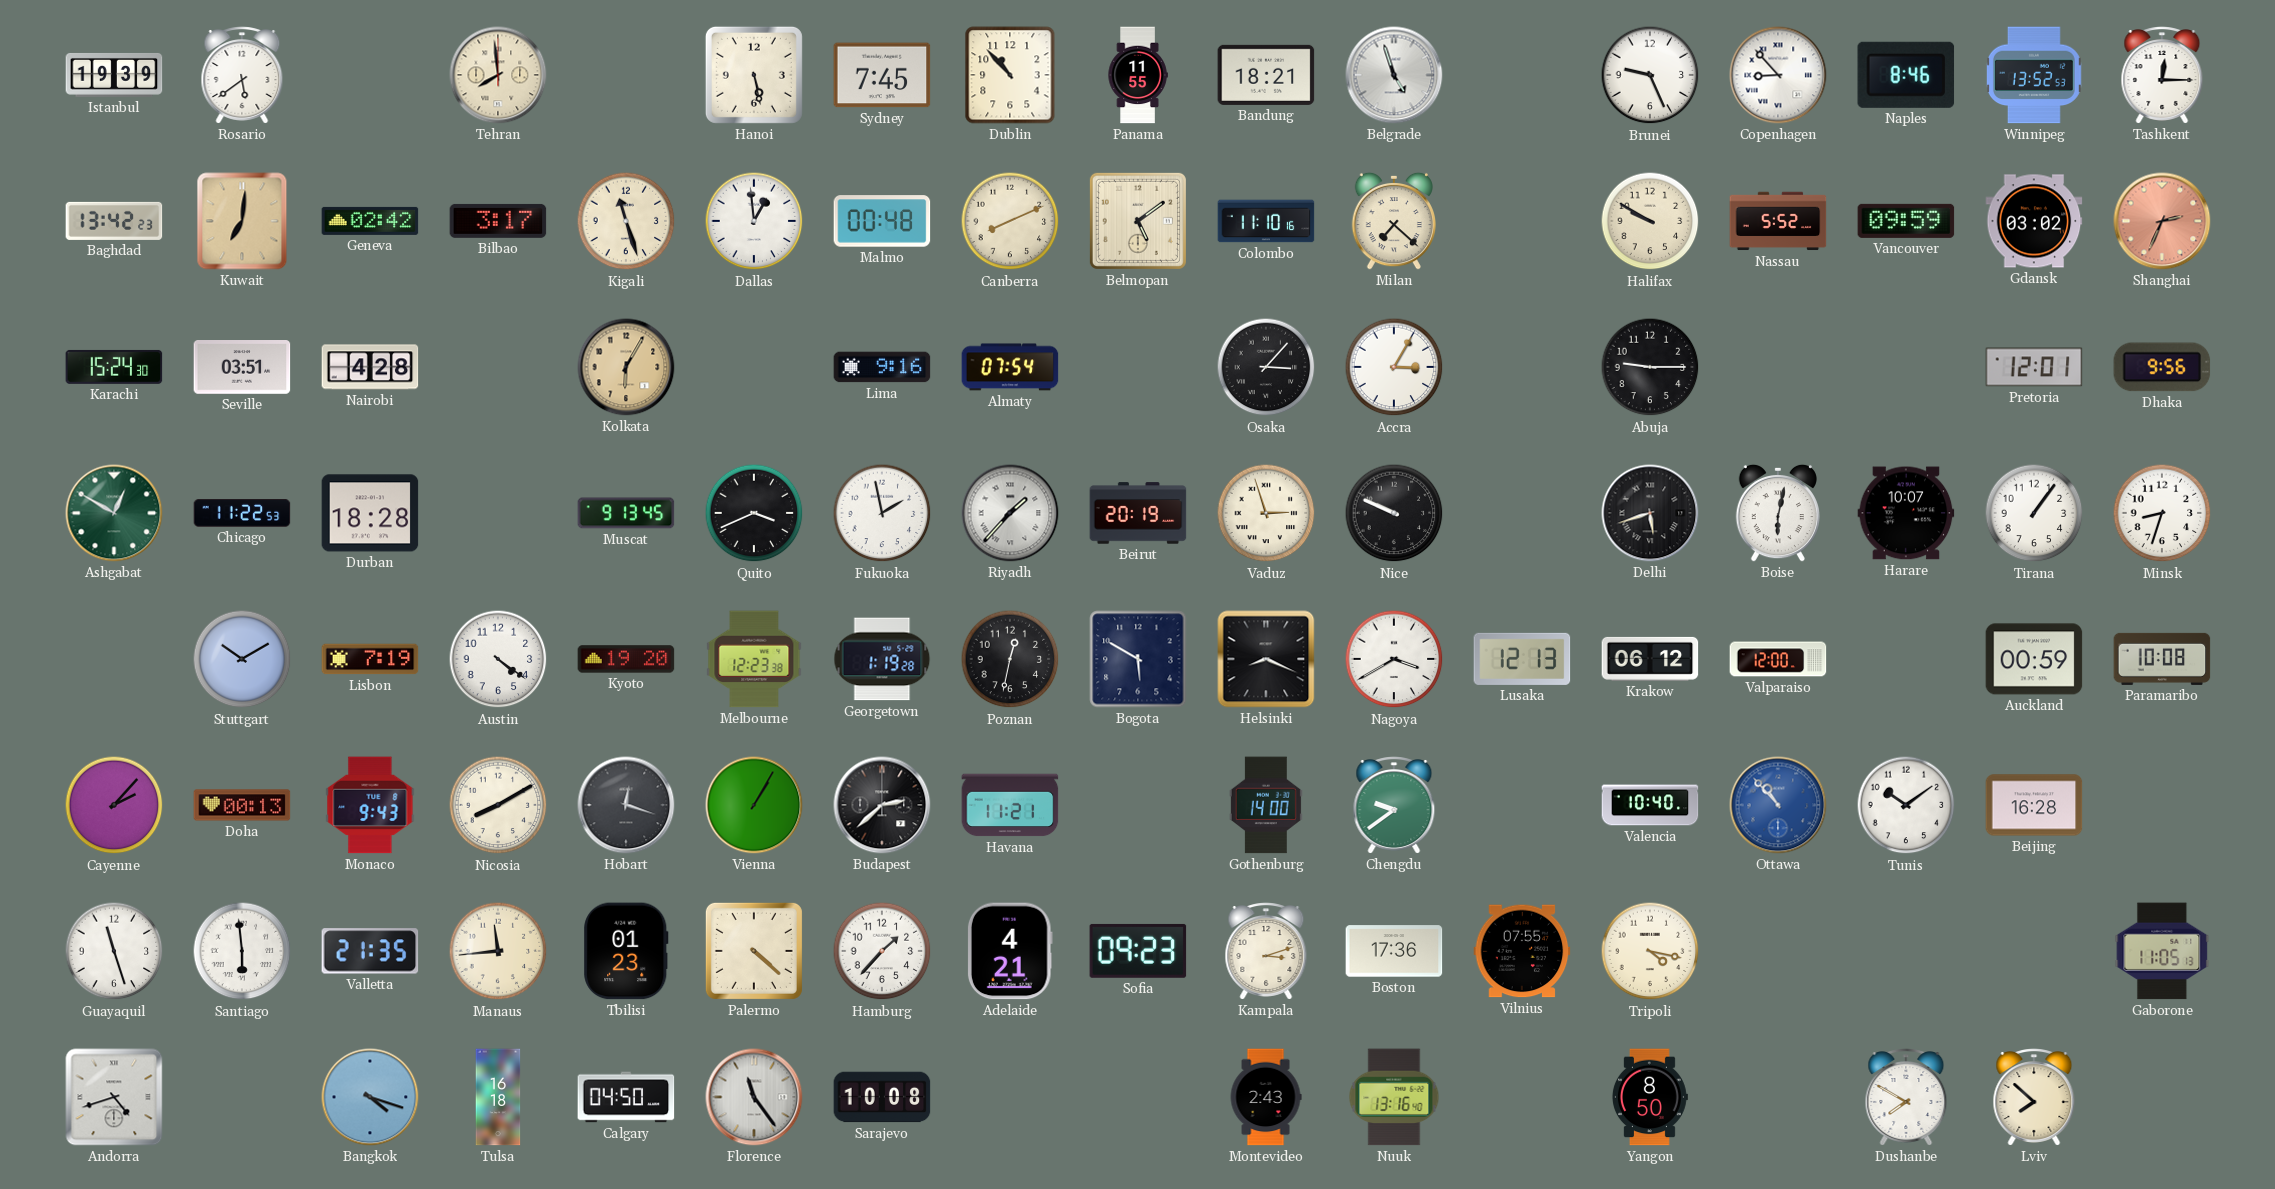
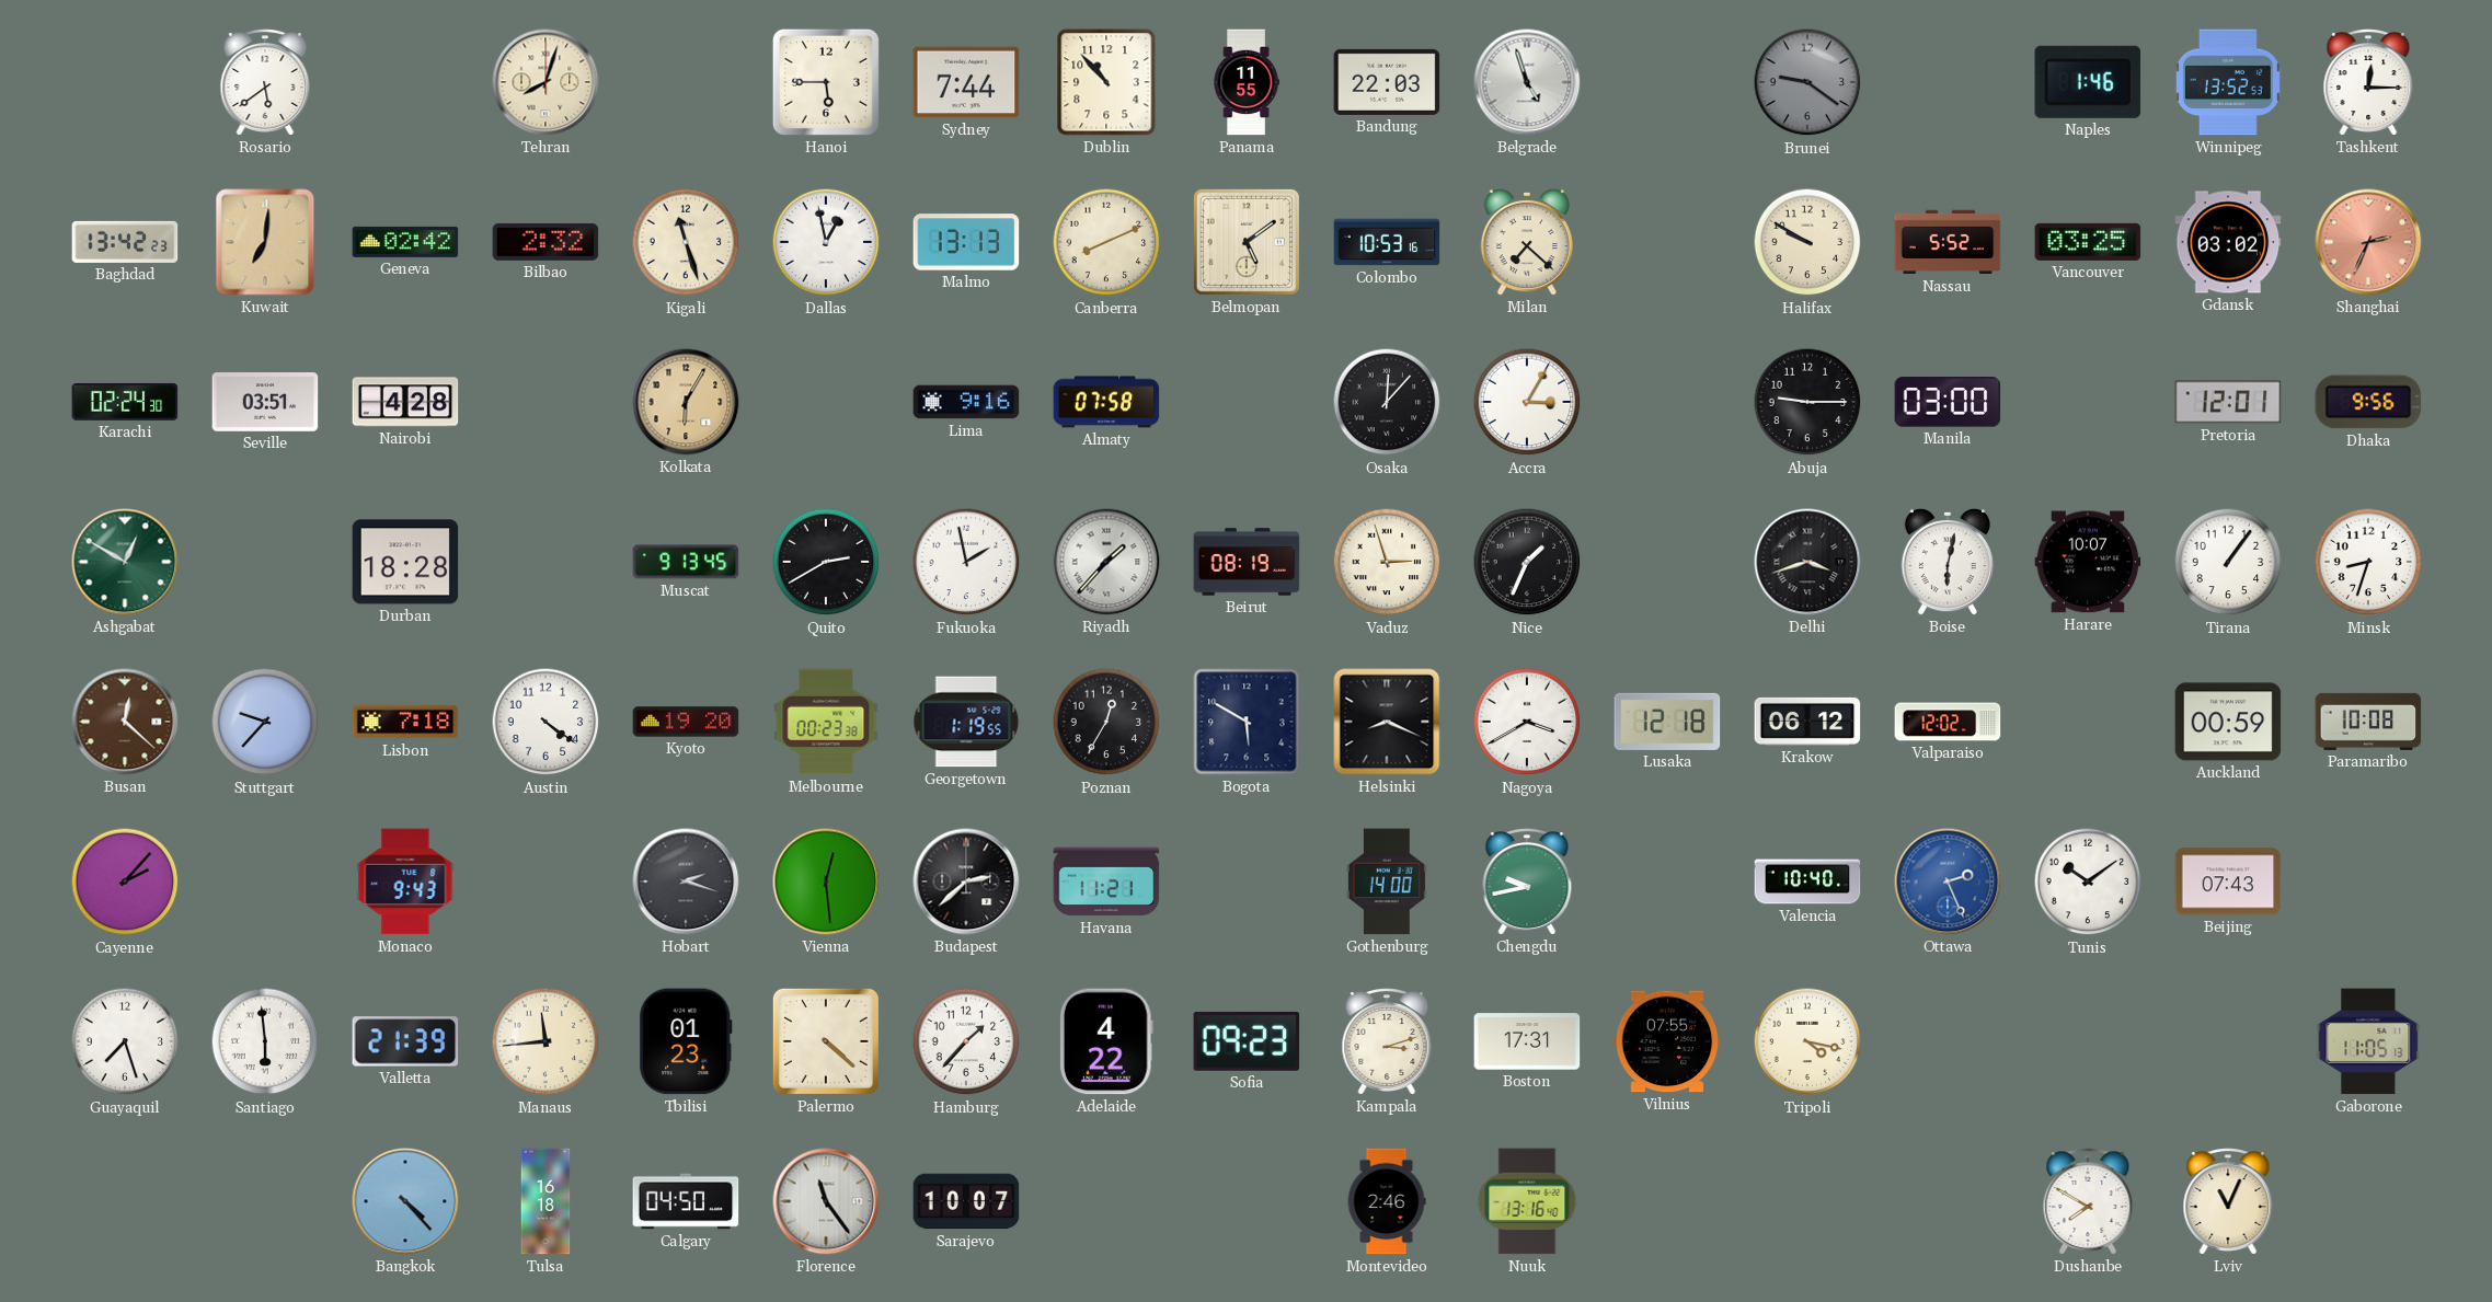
Istanbul: 19:39 -> none
Tehran: 7:59 -> 8:03
Hanoi: 5:28 -> 5:45
Sydney: 7:45 -> 7:44
Bandung: 18:21 -> 22:03
Brunei: 9:26 -> 9:21
Brunei dial: white -> grey
Copenhagen: 8:53 -> none
Naples: 8:46 -> 1:46
Bilbao: 3:17 -> 2:32
Dallas: 12:59 -> 12:58
Malmo: 00:48 -> 13:13
Colombo: 11:10 -> 10:53
Vancouver: 09:59 -> 03:25
Karachi: 15:24 -> 02:24
Almaty: 07:54 -> 07:58
Osaka: 3:07 -> 12:07
Manila: none -> 03:00
Chicago: 11:22 -> none
Quito: 3:41 -> 2:40
Beirut: 20:19 -> 08:19
Nice: 9:49 -> 1:34
Delhi: 5:42 -> 3:42
Busan: none -> 12:22
Stuttgart: 10:10 -> 9:37
Lisbon: 7:19 -> 7:18
Melbourne: 12:23 -> 00:23
Georgetown: 1:19:28 -> 1:19:55
Poznan: 12:32 -> 12:35
Lusaka: 12:13 -> 12:18
Valparaiso: 12:00 -> 12:02
Doha: 00:13 -> none
Nicosia: 8:10 -> none
Hobart: 12:18 -> 2:18
Vienna: 1:05 -> 12:29
Chengdu: 9:39 -> 9:43
Ottawa: 10:53 -> 2:26
Beijing: 16:28 -> 07:43
Guayaquil: 11:27 -> 7:27
Valletta: 21:35 -> 21:39
Adelaide: 4:21 -> 4:22
Boston: 17:36 -> 17:31
Andorra: 4:42 -> none
Bangkok: 4:18 -> 4:23
Sarajevo: 10:08 -> 10:07
Montevideo: 2:43 -> 2:46
Yangon: 8:50 -> none
Lviv: 7:52 -> 11:04
